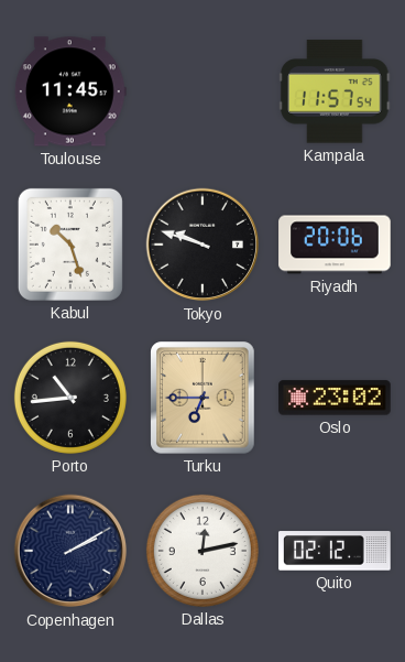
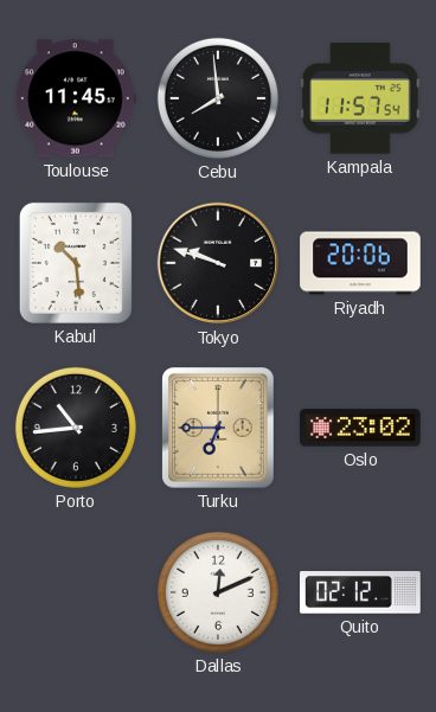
Cebu: none -> 7:59
Kabul: 10:27 -> 10:29
Copenhagen: 2:10 -> none
Dallas: 12:13 -> 12:11
